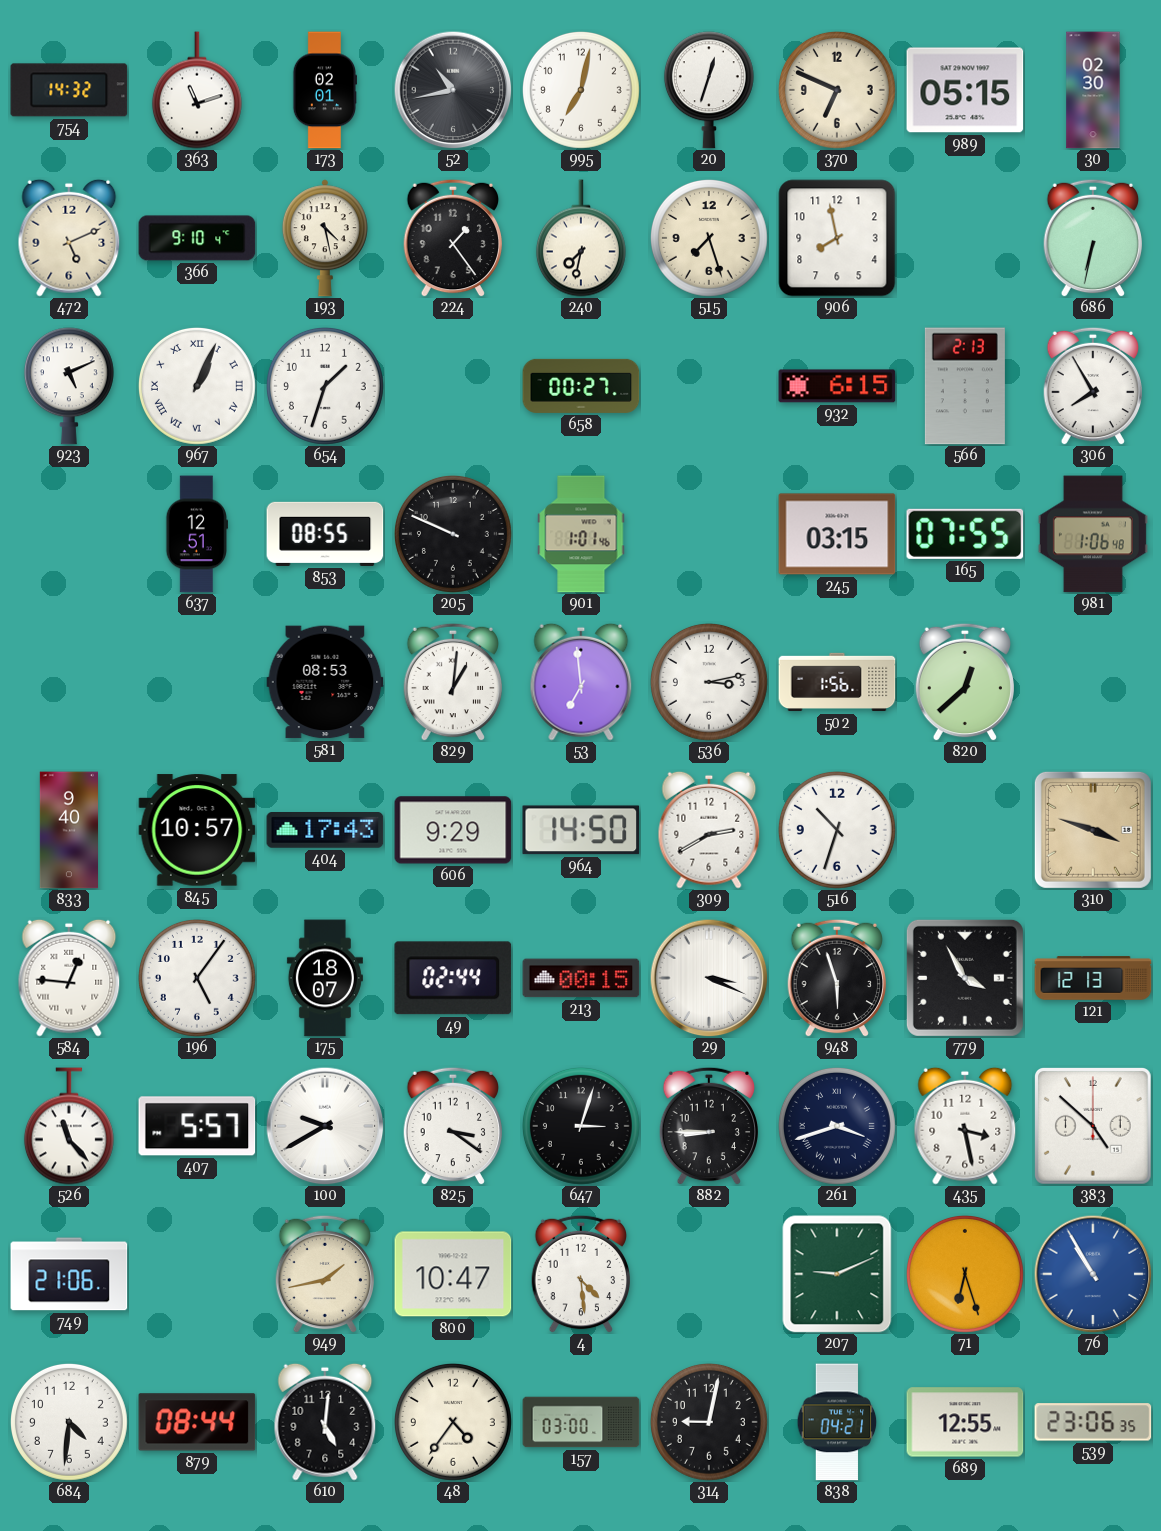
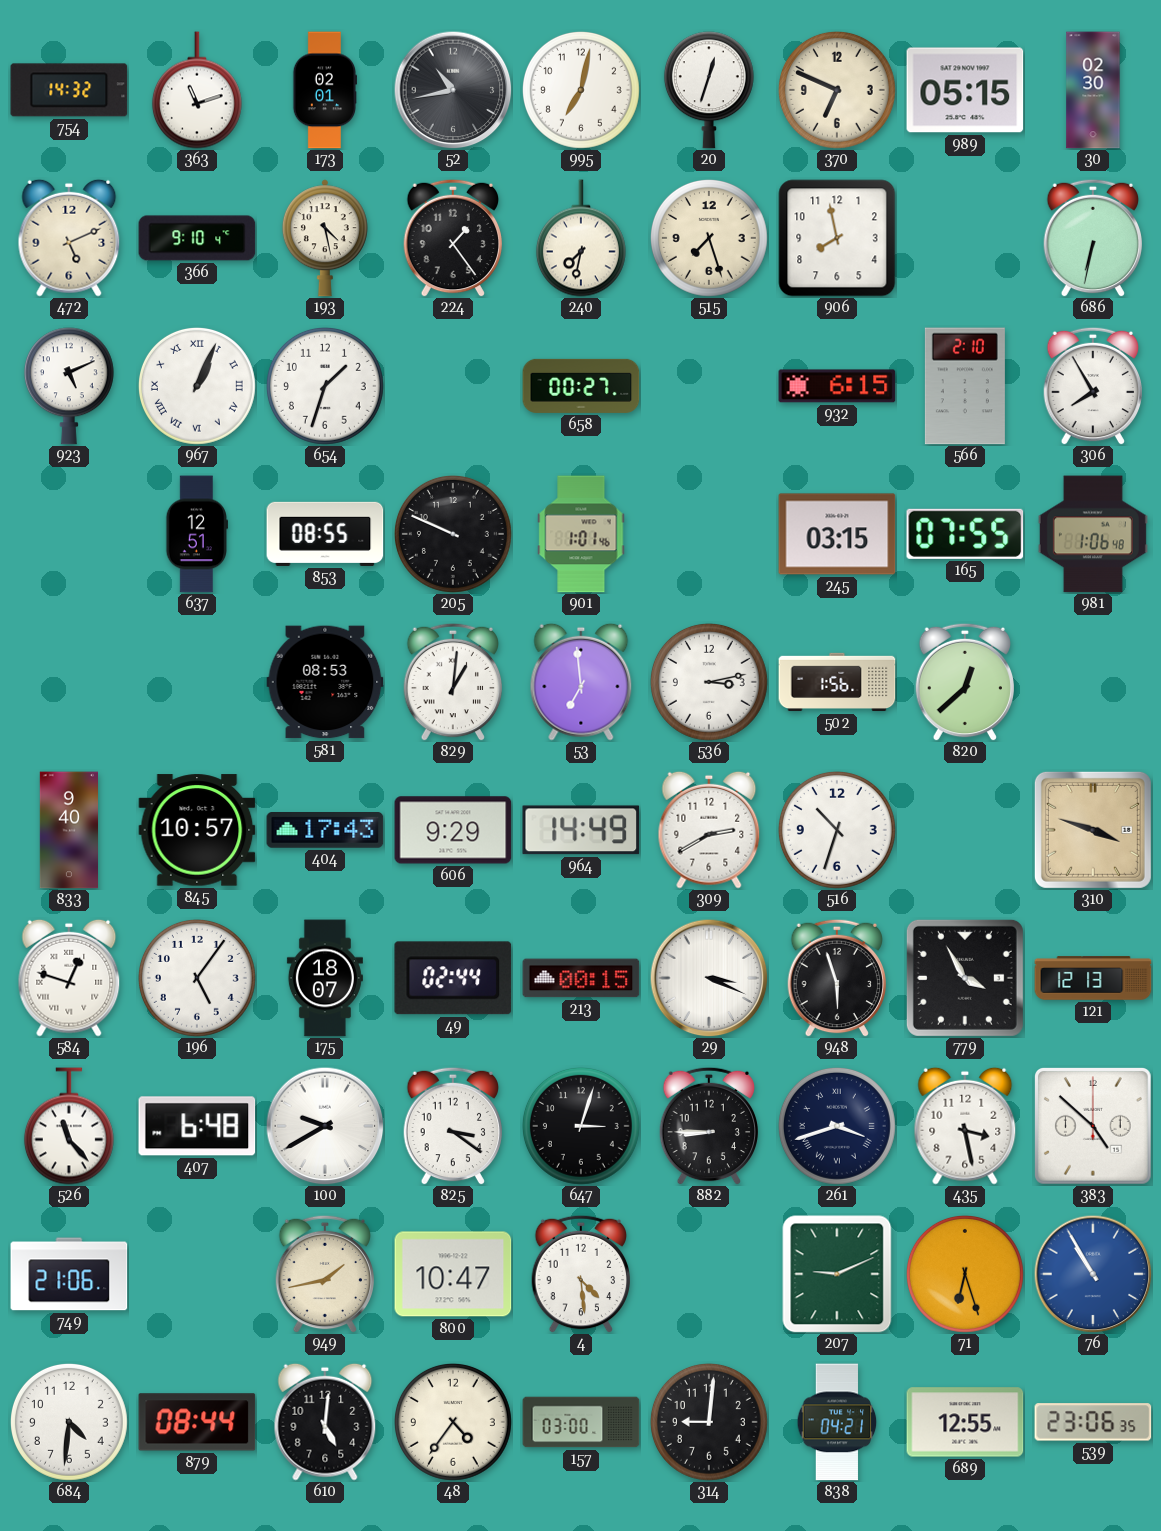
566: 2:13 -> 2:10
964: 14:50 -> 14:49
584: 12:46 -> 12:48
407: 5:57 -> 6:48
314: 9:02 -> 9:01
